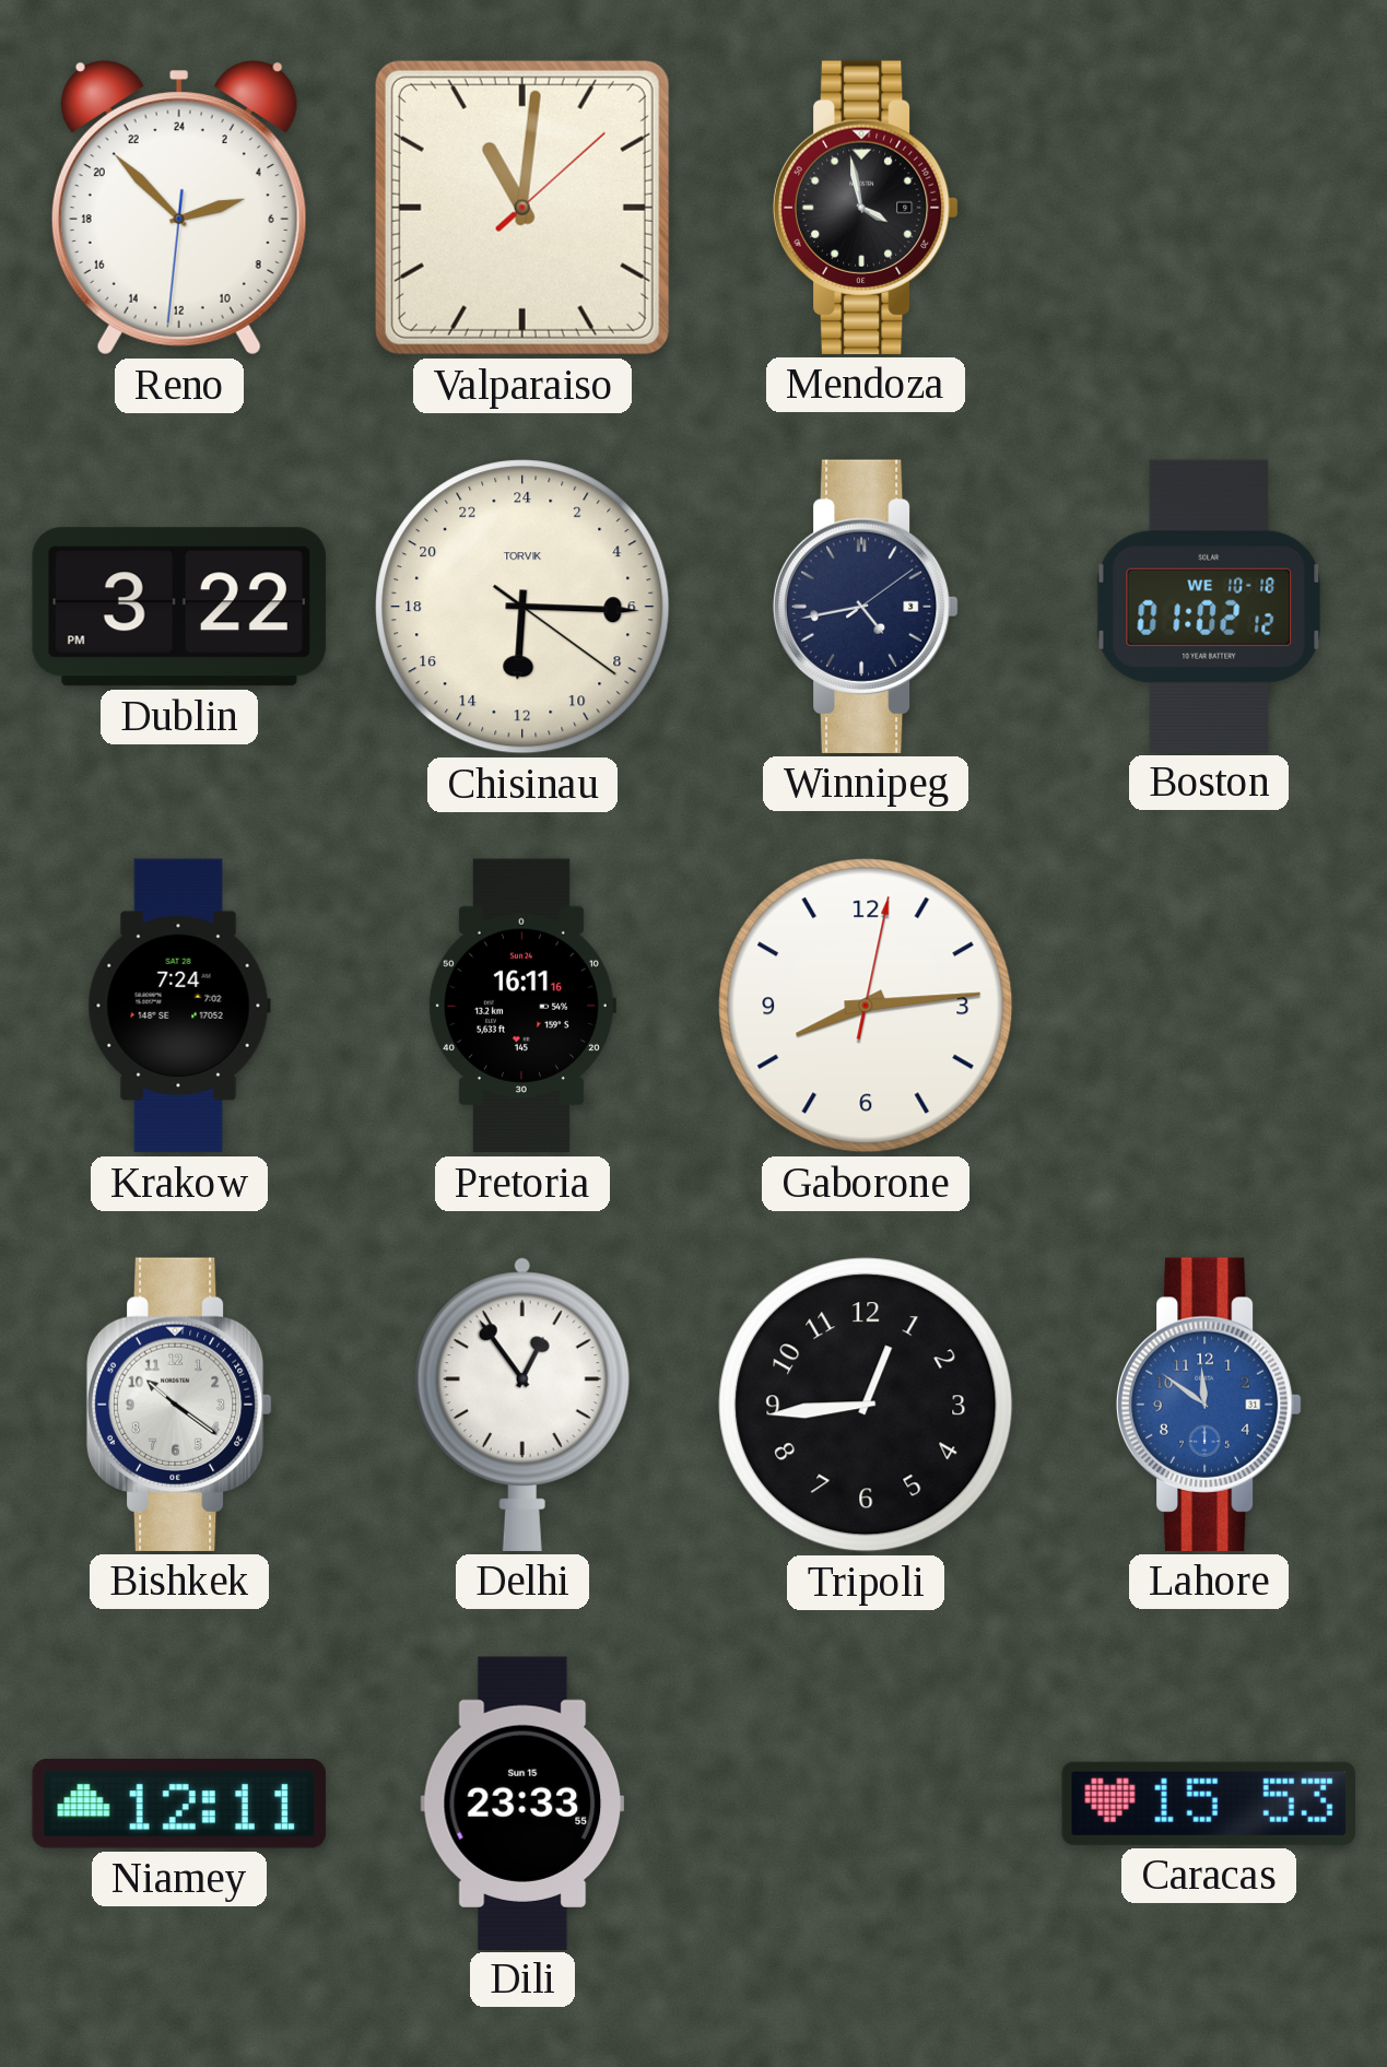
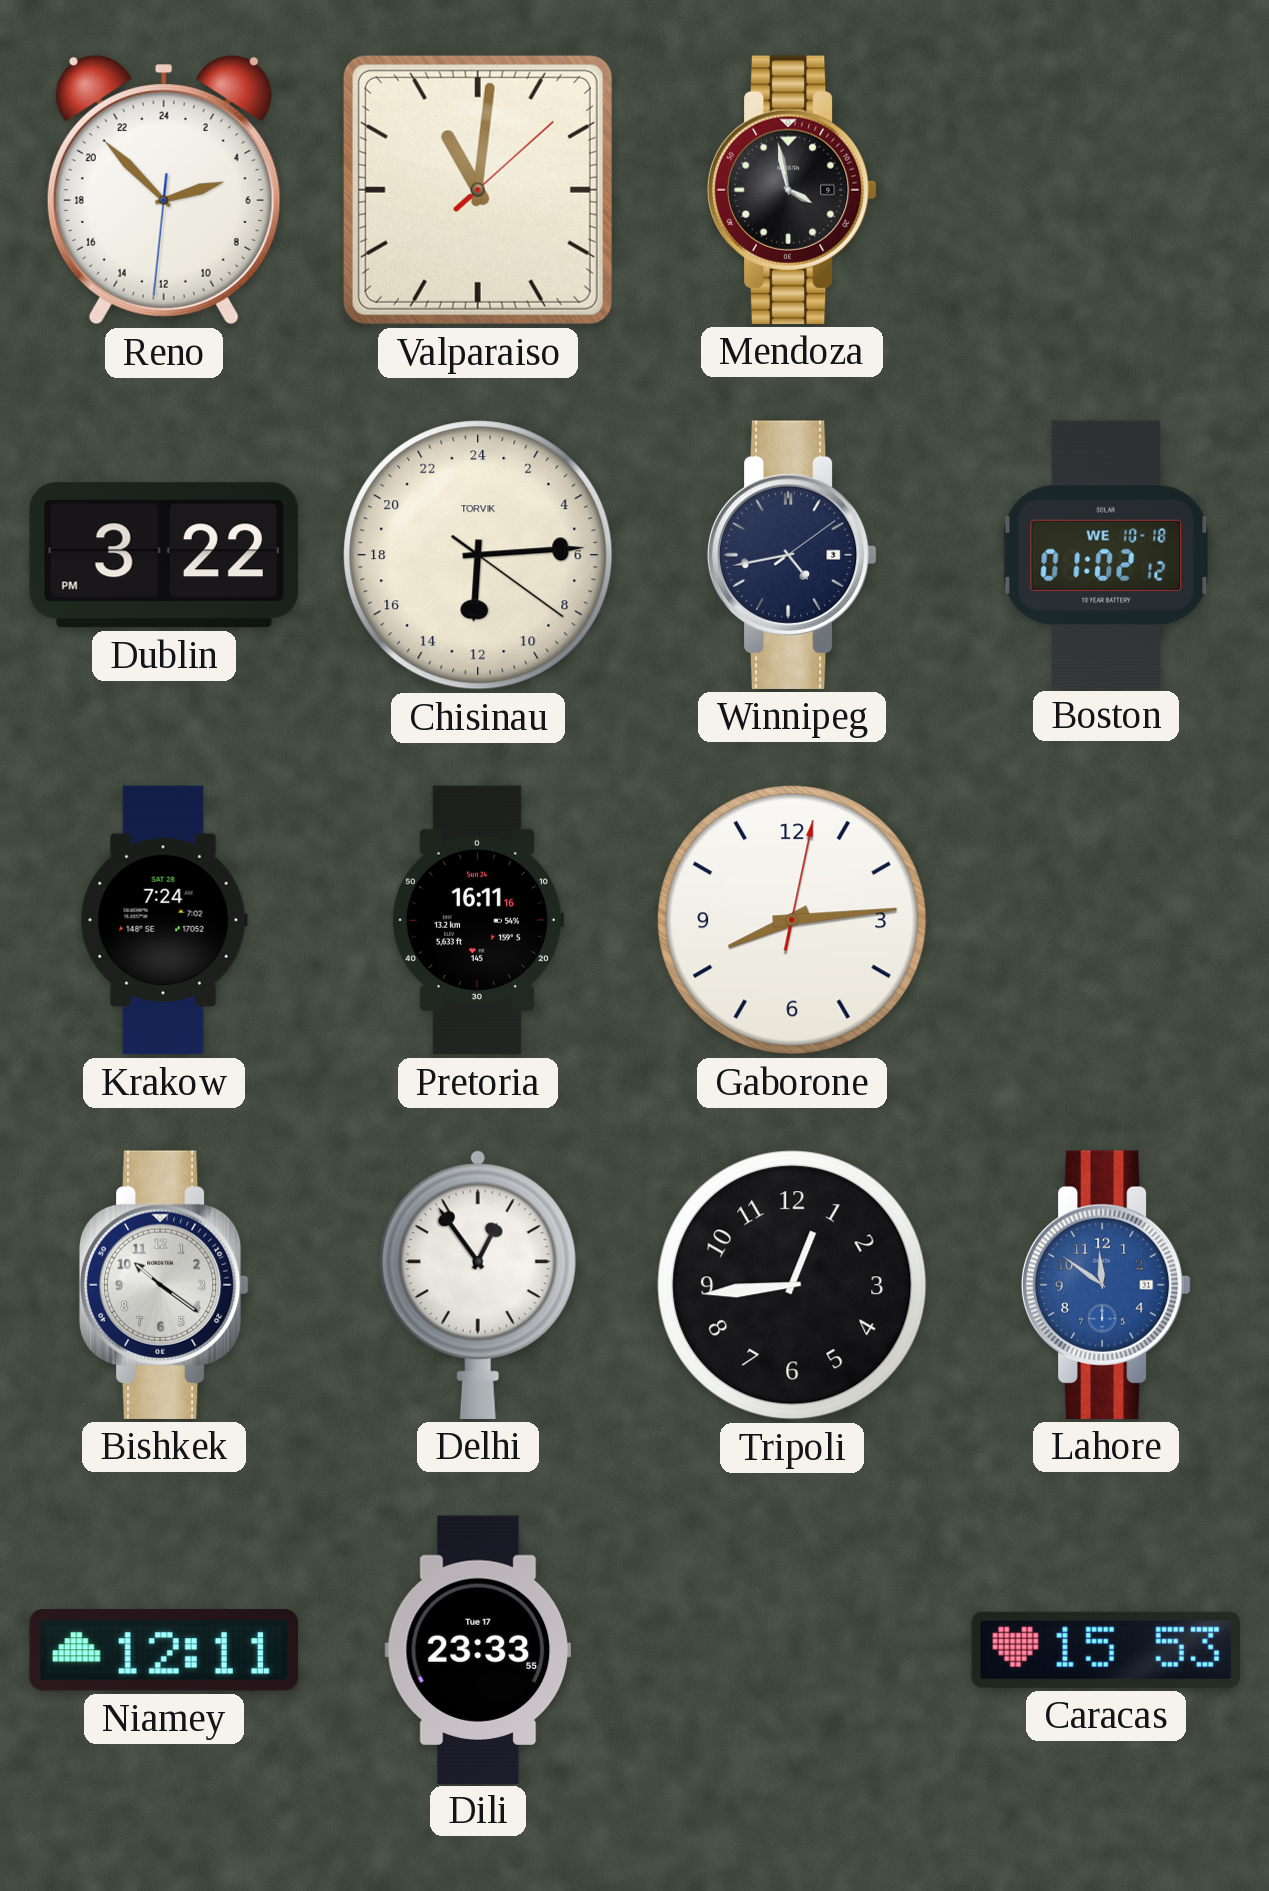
Chisinau: 12:15 -> 12:14
Dili date: Sun 15 -> Tue 17
